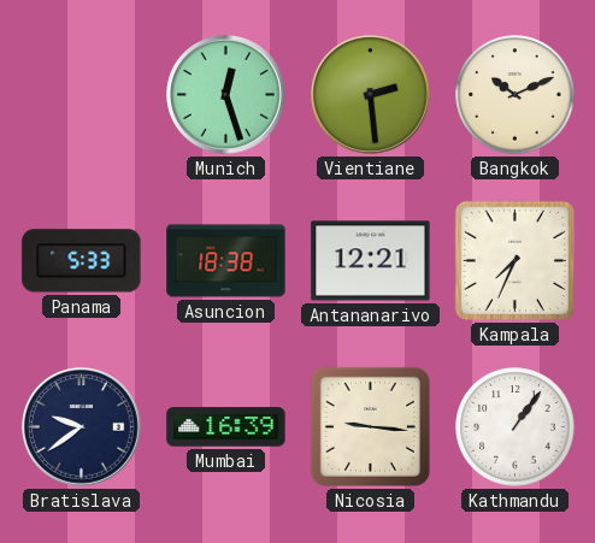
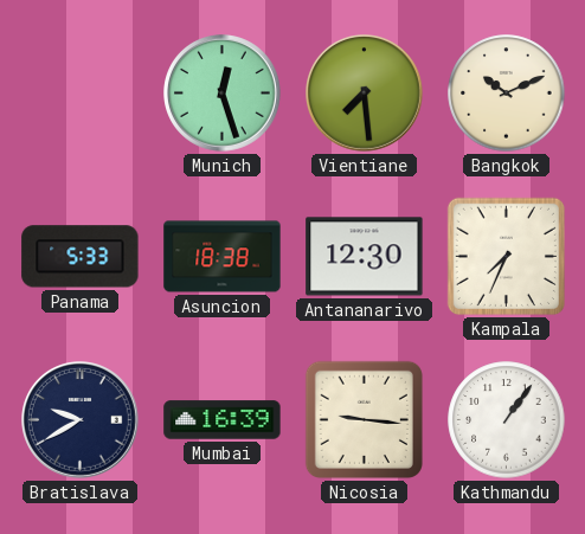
Vientiane: 2:29 -> 7:29
Antananarivo: 12:21 -> 12:30
Bratislava: 9:39 -> 9:40
